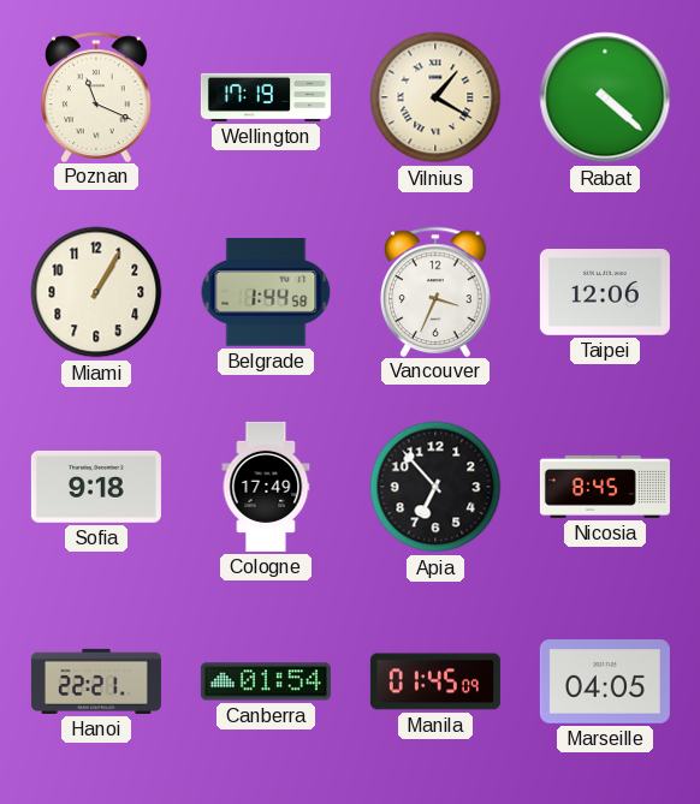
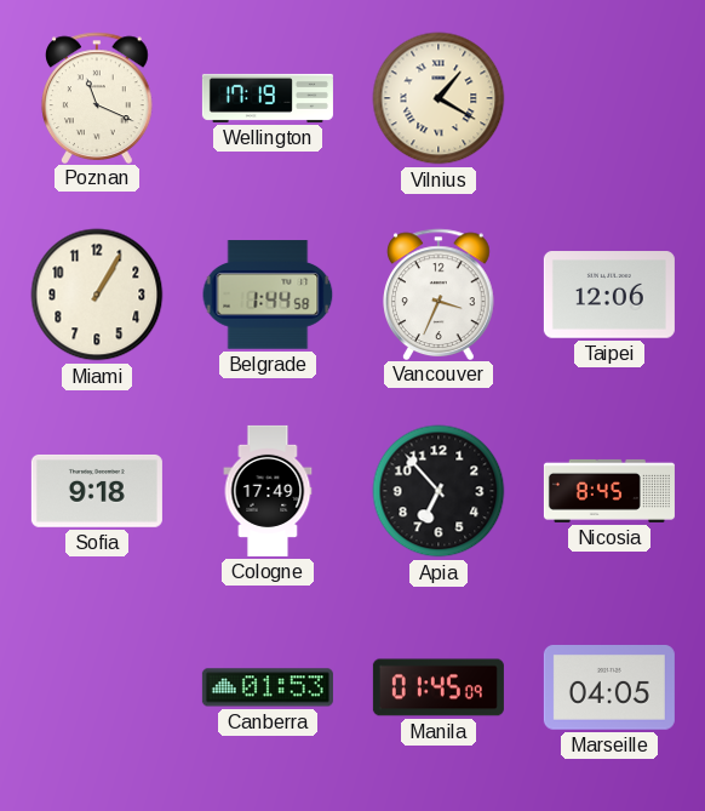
Rabat: 4:22 -> none
Hanoi: 22:21 -> none
Canberra: 01:54 -> 01:53
